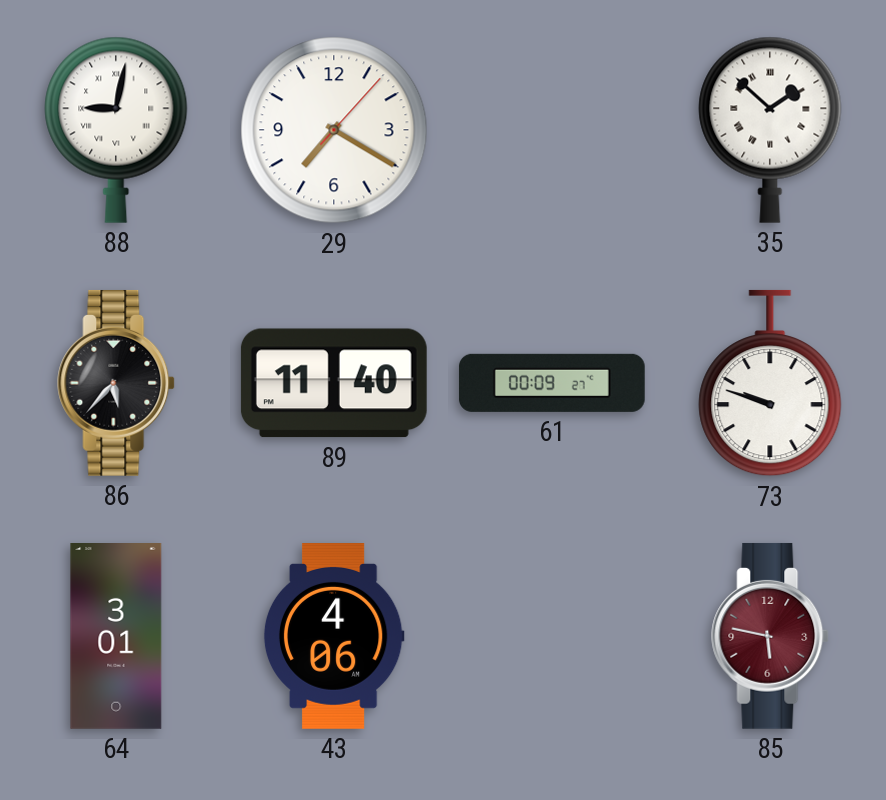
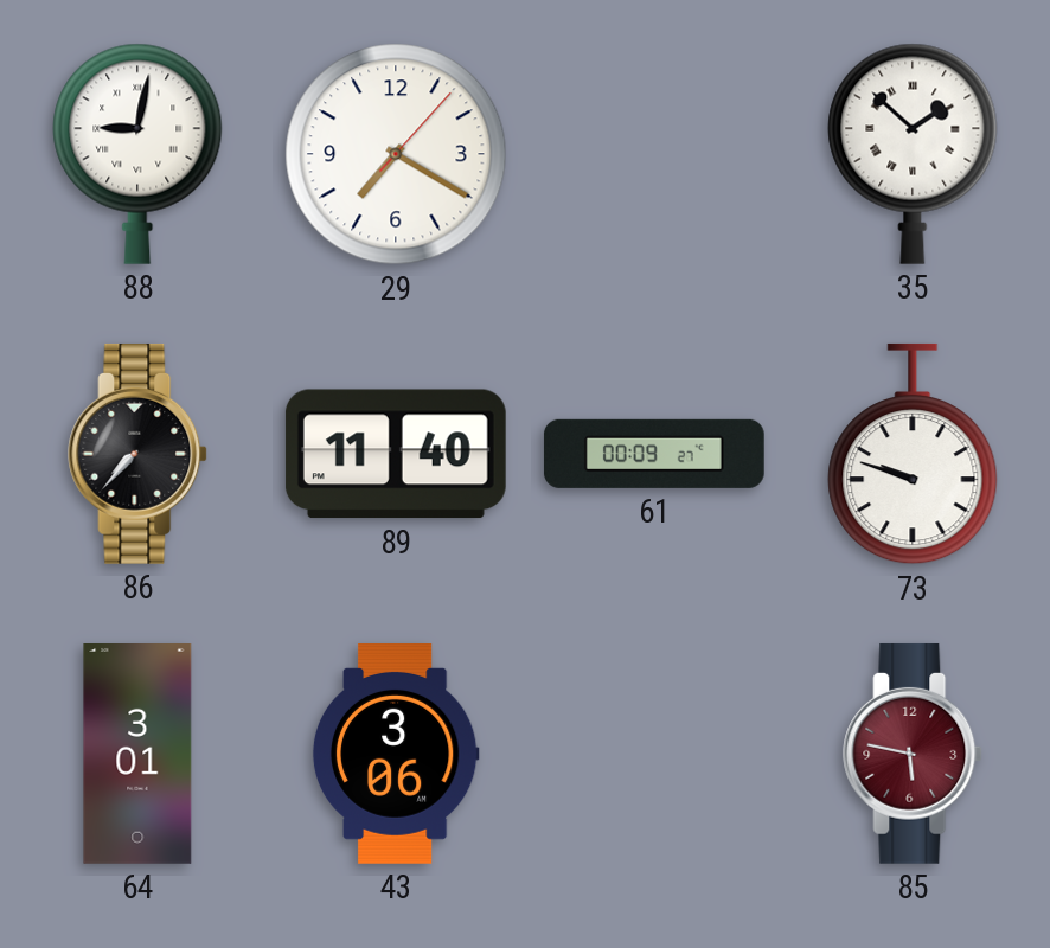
86: 5:37 -> 7:37
43: 4:06 -> 3:06
